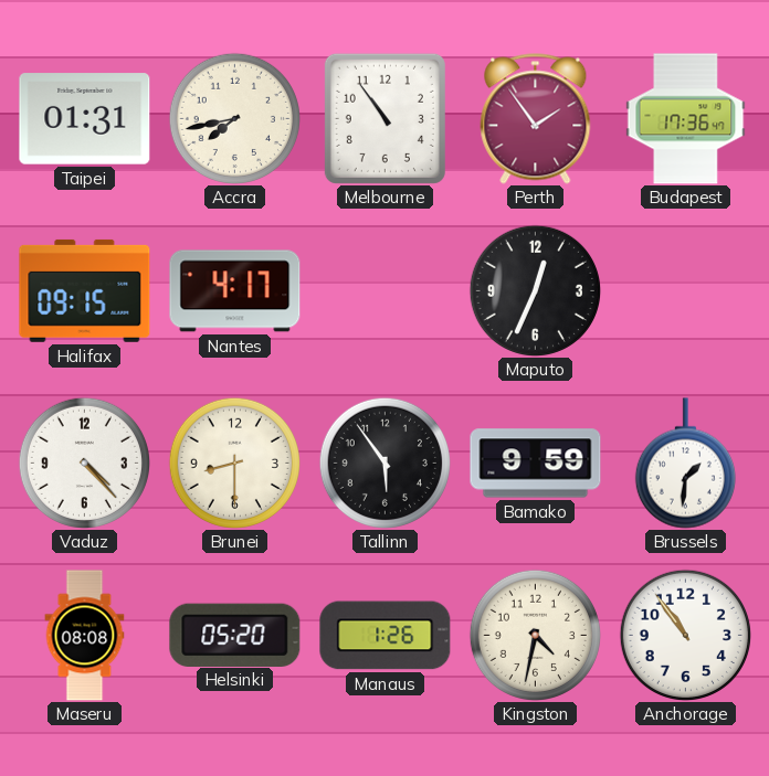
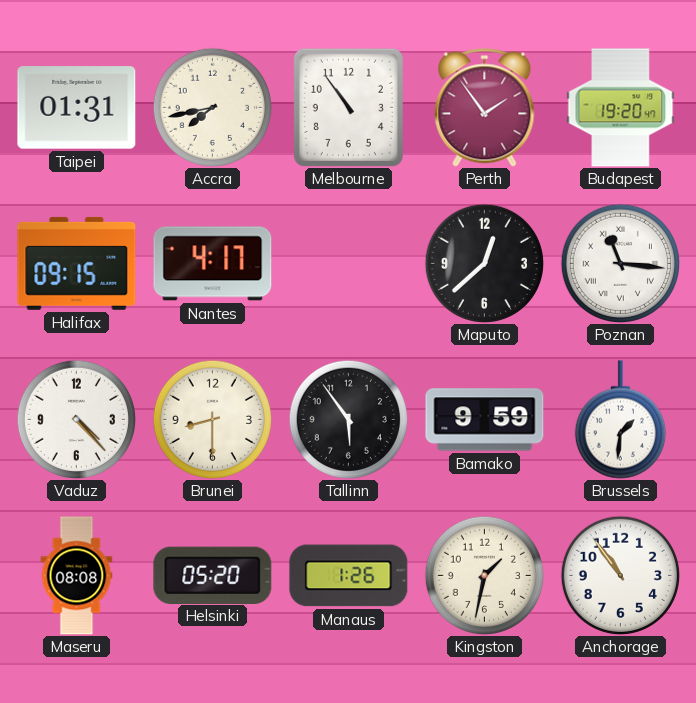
Budapest: 17:36 -> 19:20
Maputo: 12:34 -> 12:38
Poznan: none -> 11:16
Kingston: 4:32 -> 1:32
